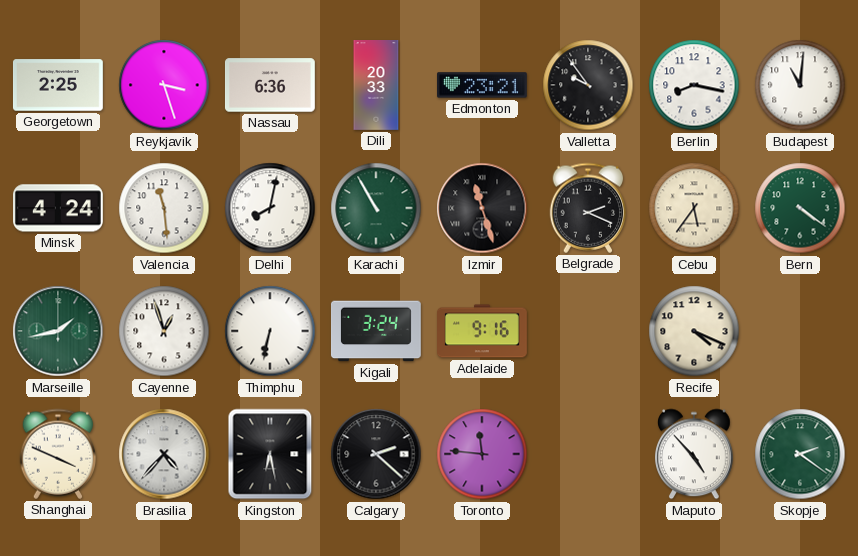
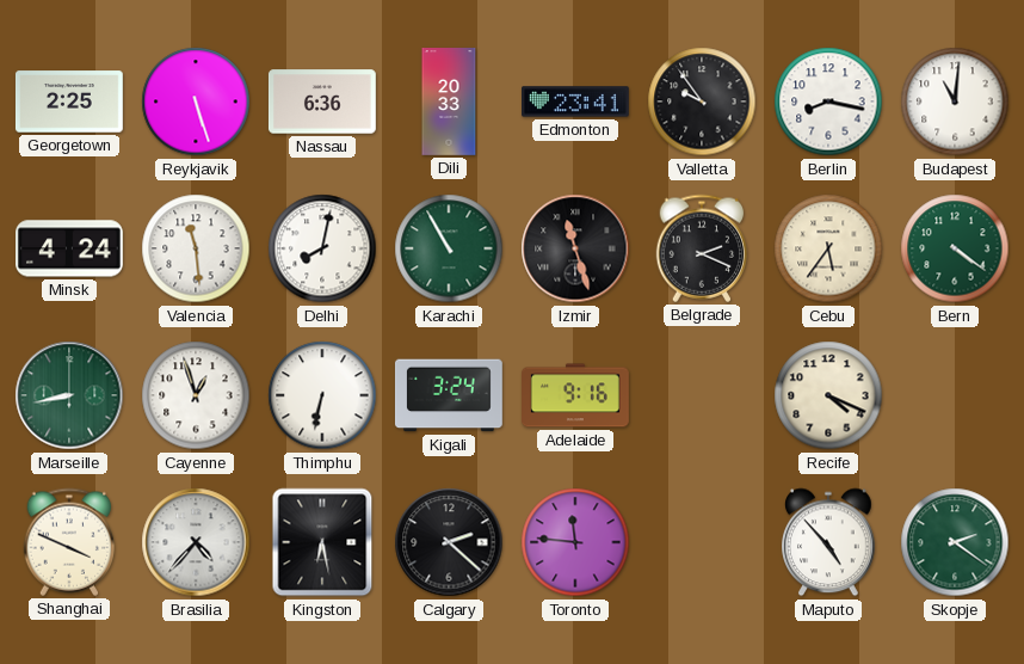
Reykjavik: 3:27 -> 5:27
Edmonton: 23:21 -> 23:41
Marseille: 1:43 -> 8:43
